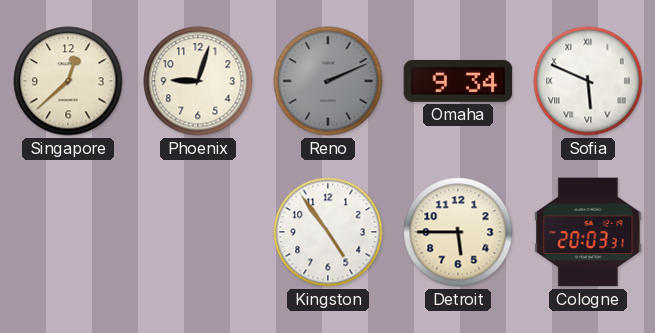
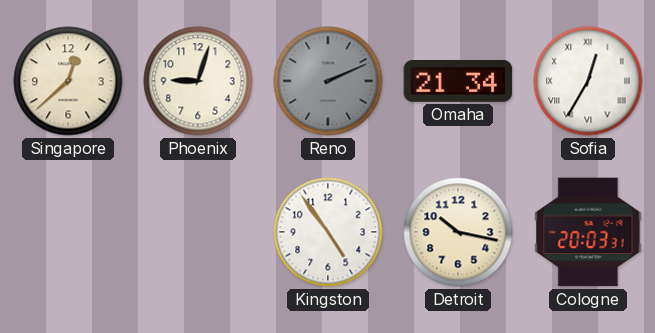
Omaha: 9:34 -> 21:34
Sofia: 5:49 -> 12:35
Detroit: 5:45 -> 10:17
